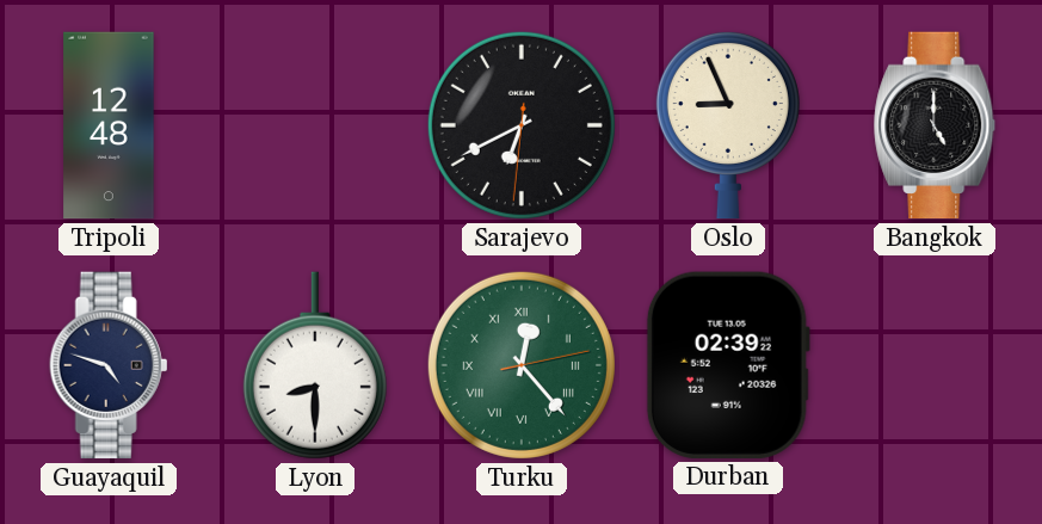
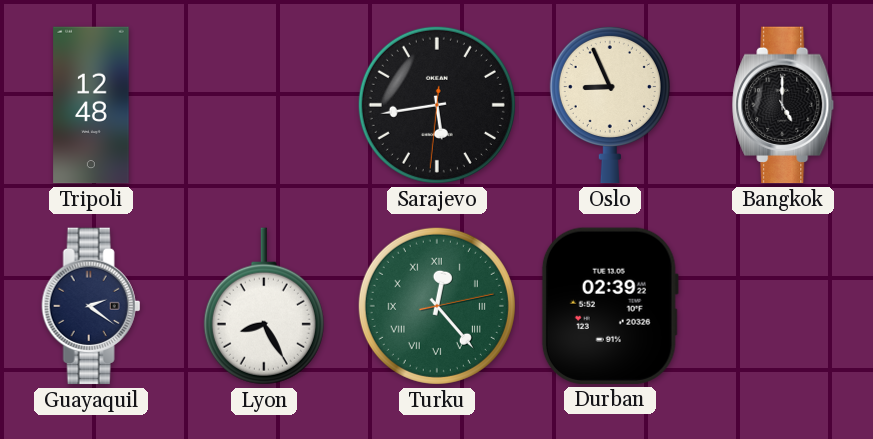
Sarajevo: 6:40 -> 5:43
Guayaquil: 4:48 -> 2:21
Lyon: 8:30 -> 8:25
